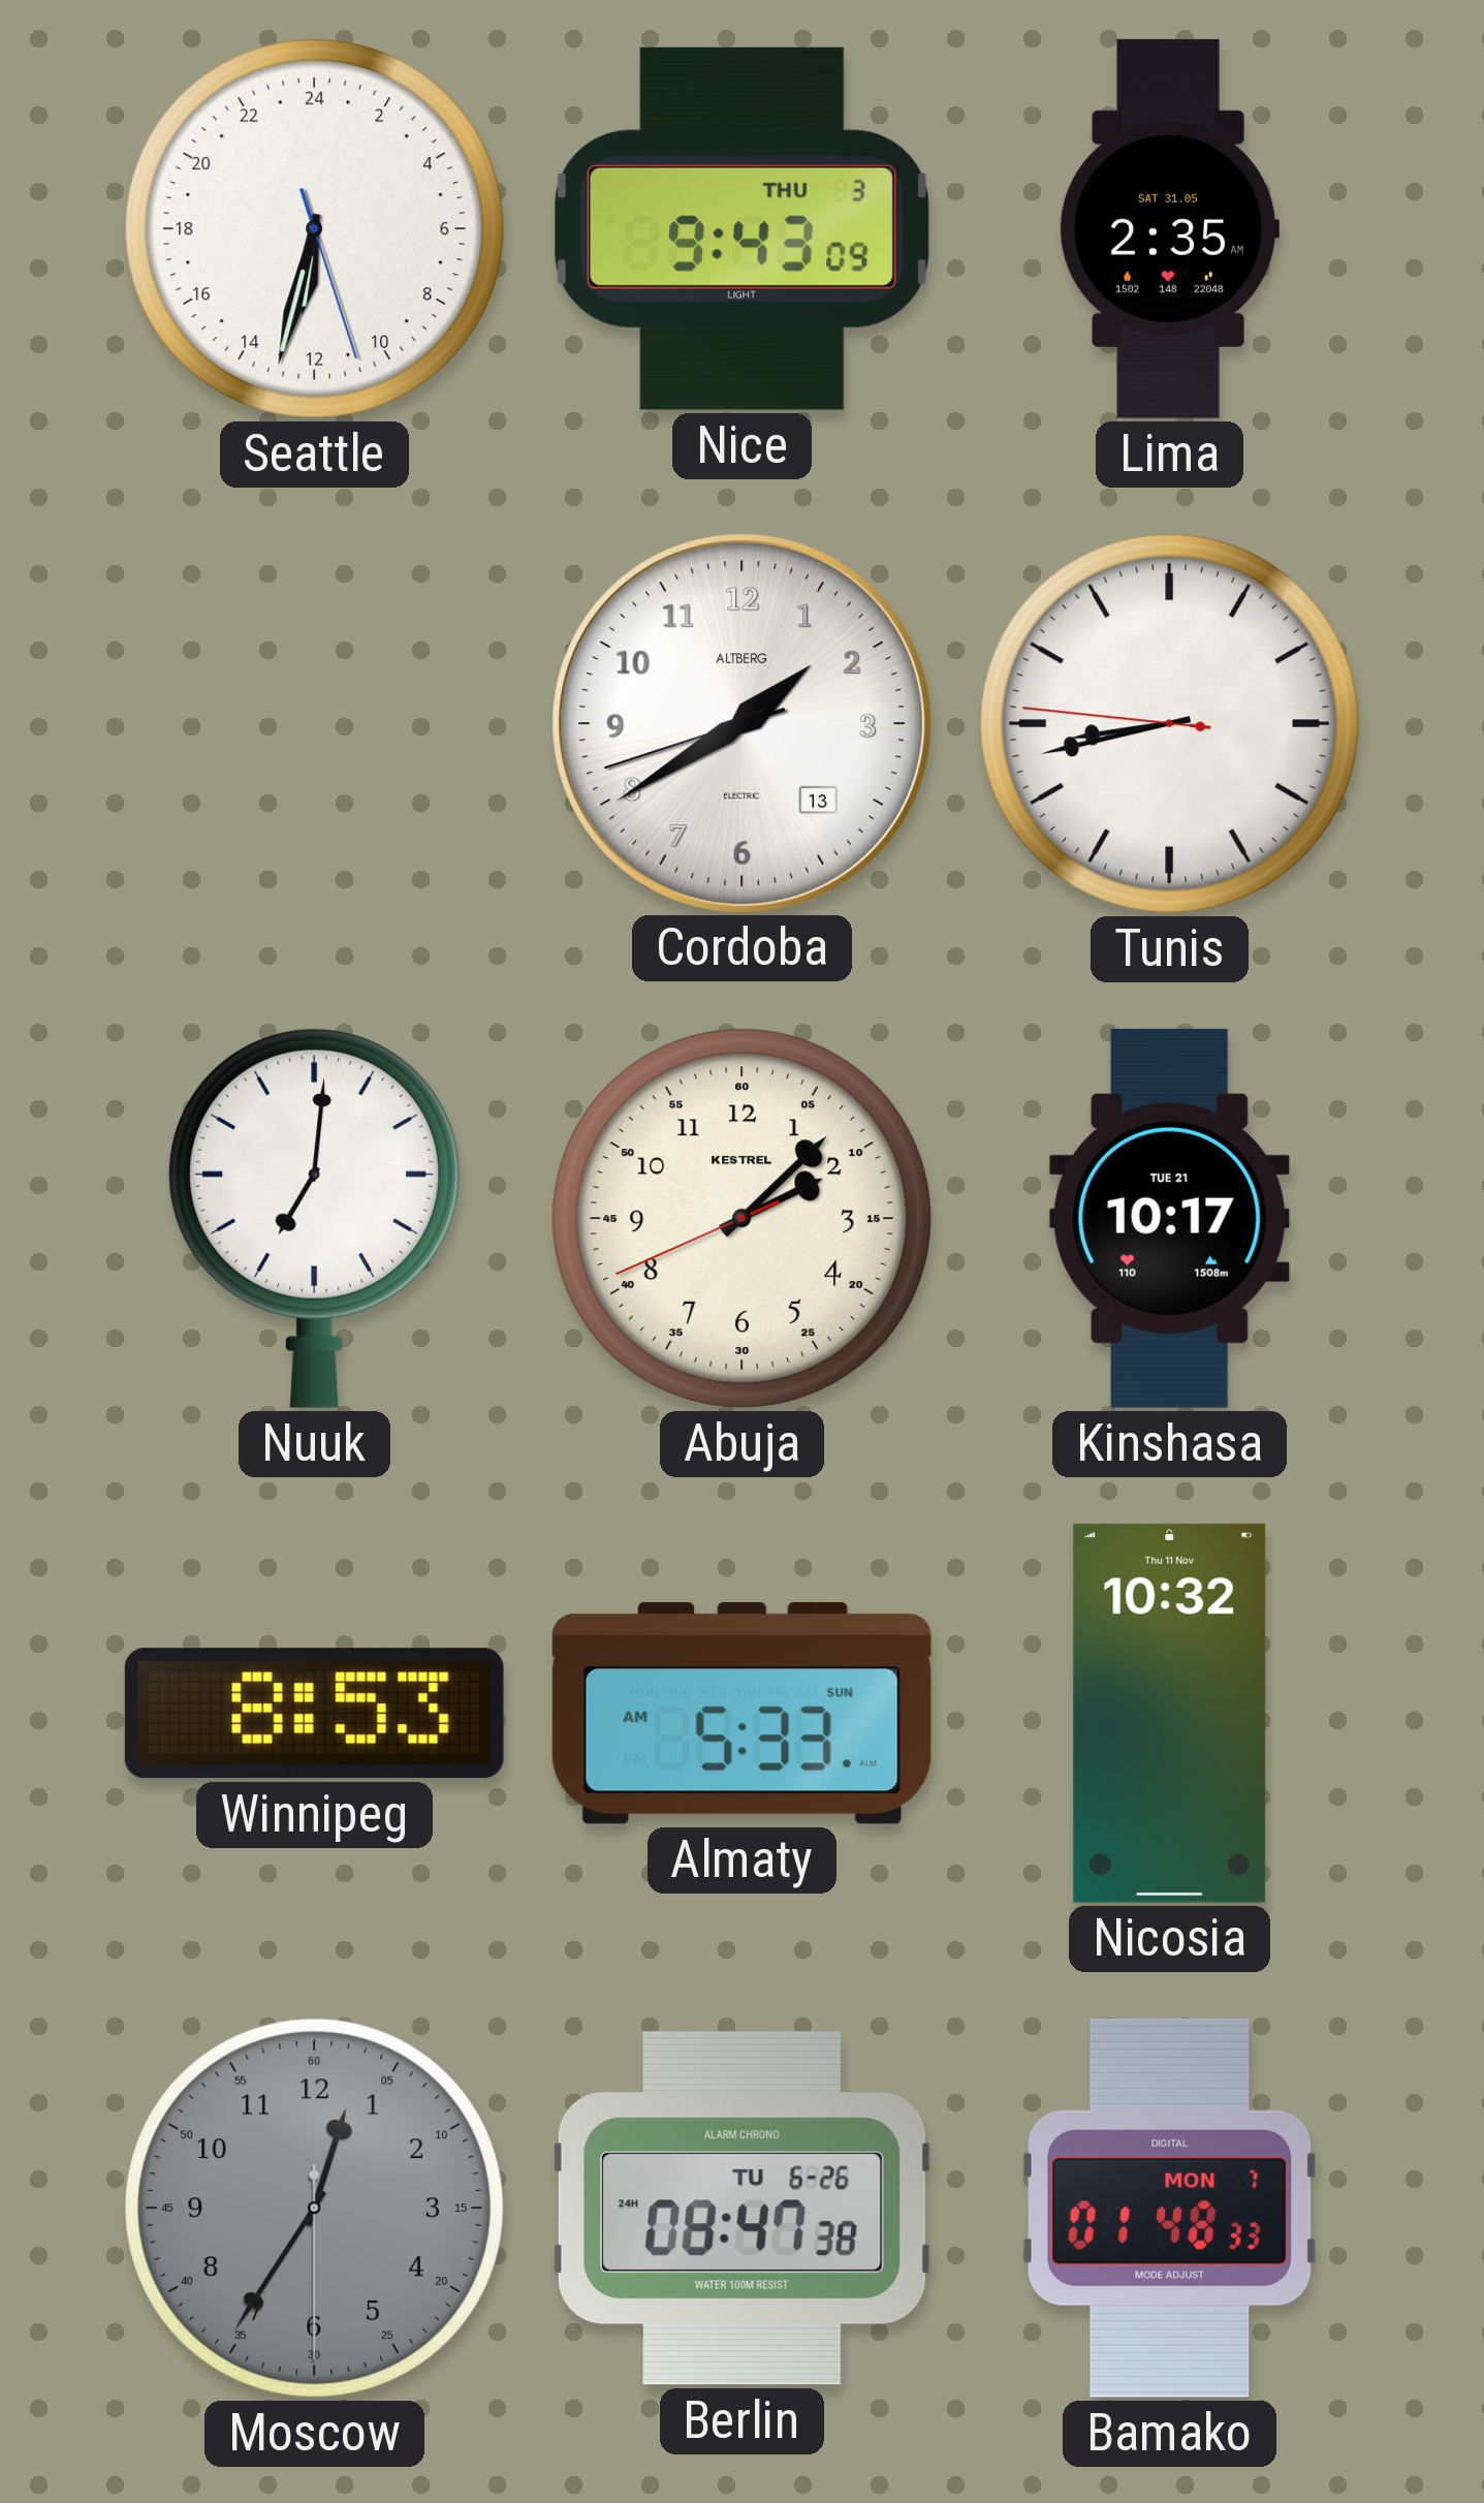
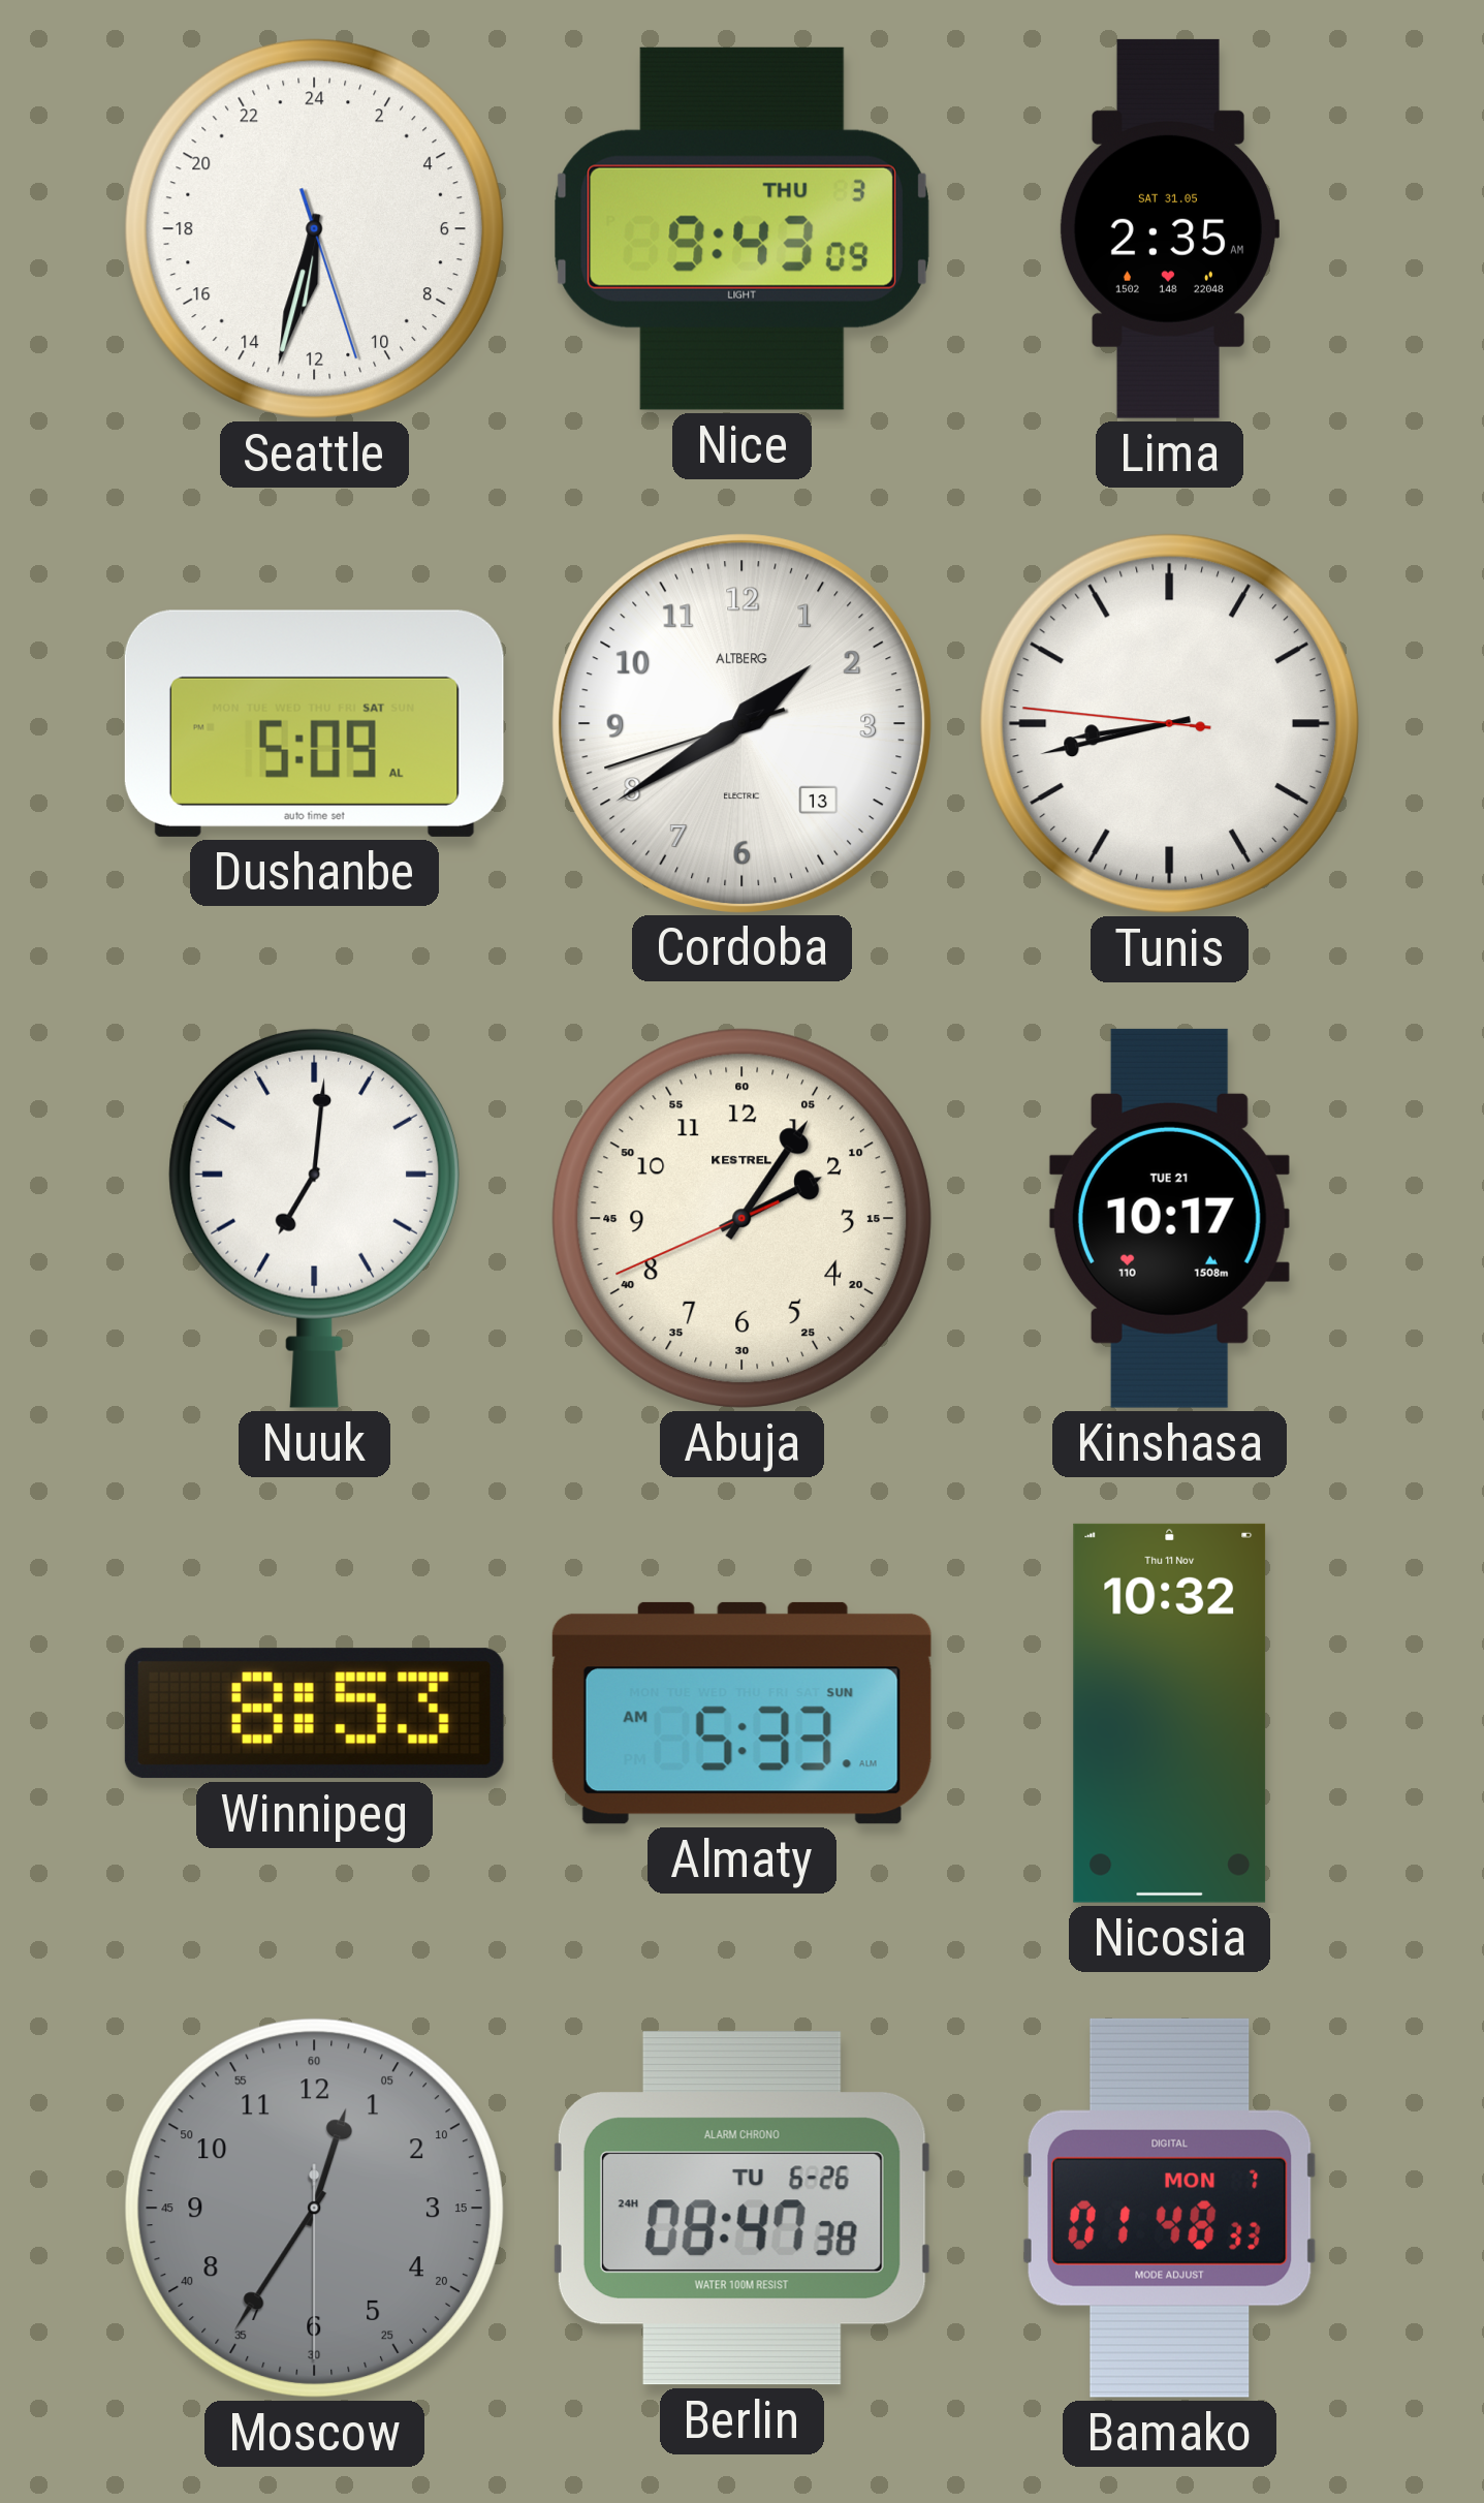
Dushanbe: none -> 5:09
Abuja: 2:07 -> 2:05
